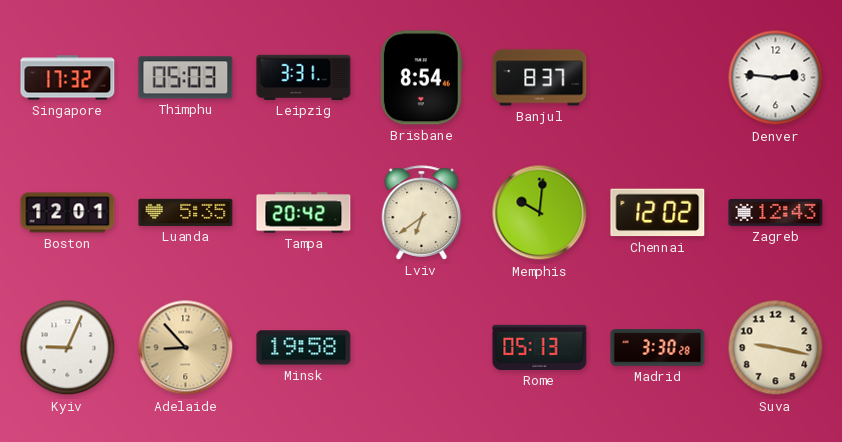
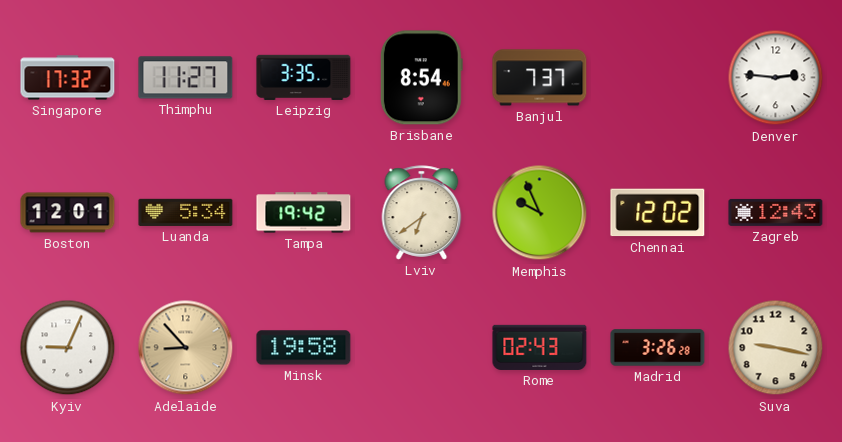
Thimphu: 05:03 -> 11:27
Leipzig: 3:31 -> 3:35
Banjul: 8:37 -> 7:37
Luanda: 5:35 -> 5:34
Tampa: 20:42 -> 19:42
Memphis: 10:01 -> 9:56
Rome: 05:13 -> 02:43
Madrid: 3:30 -> 3:26
